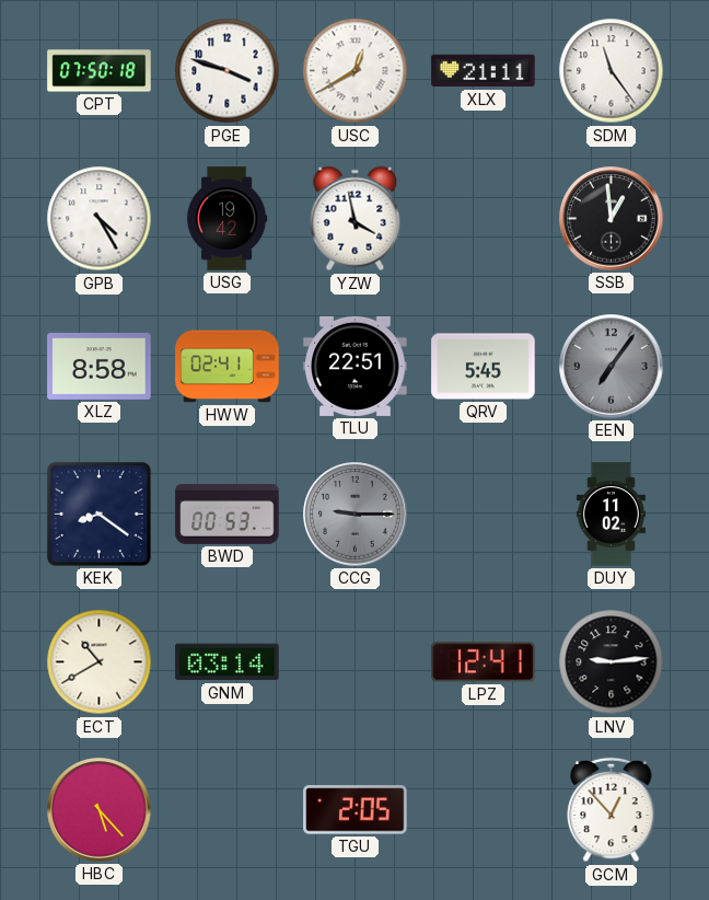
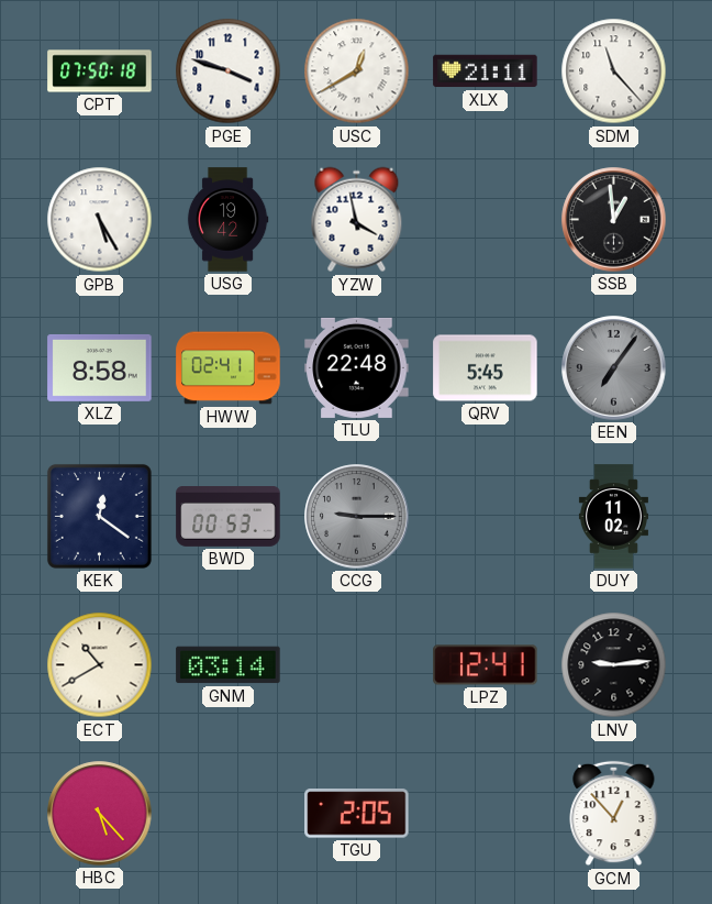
SDM: 11:24 -> 11:23
GPB: 4:25 -> 5:25
TLU: 22:51 -> 22:48
KEK: 8:21 -> 12:21
